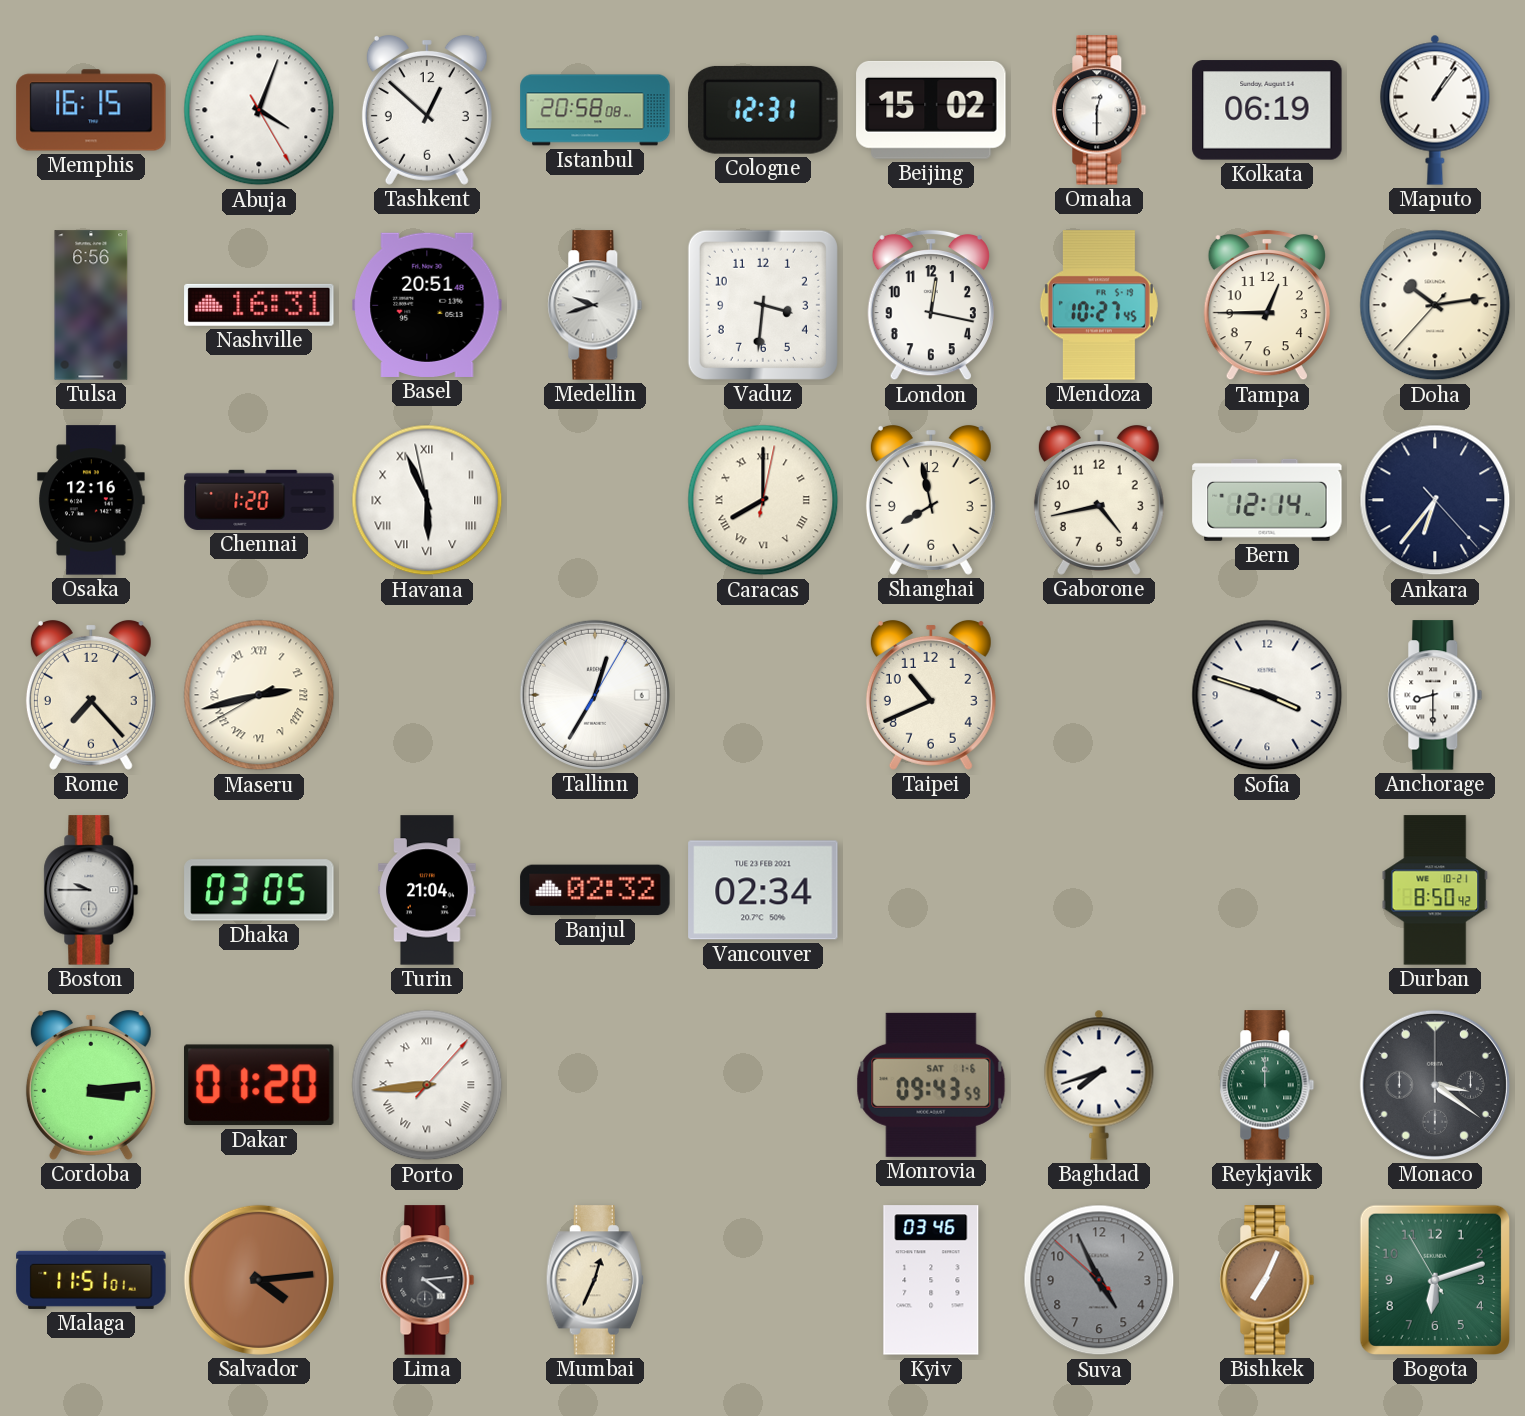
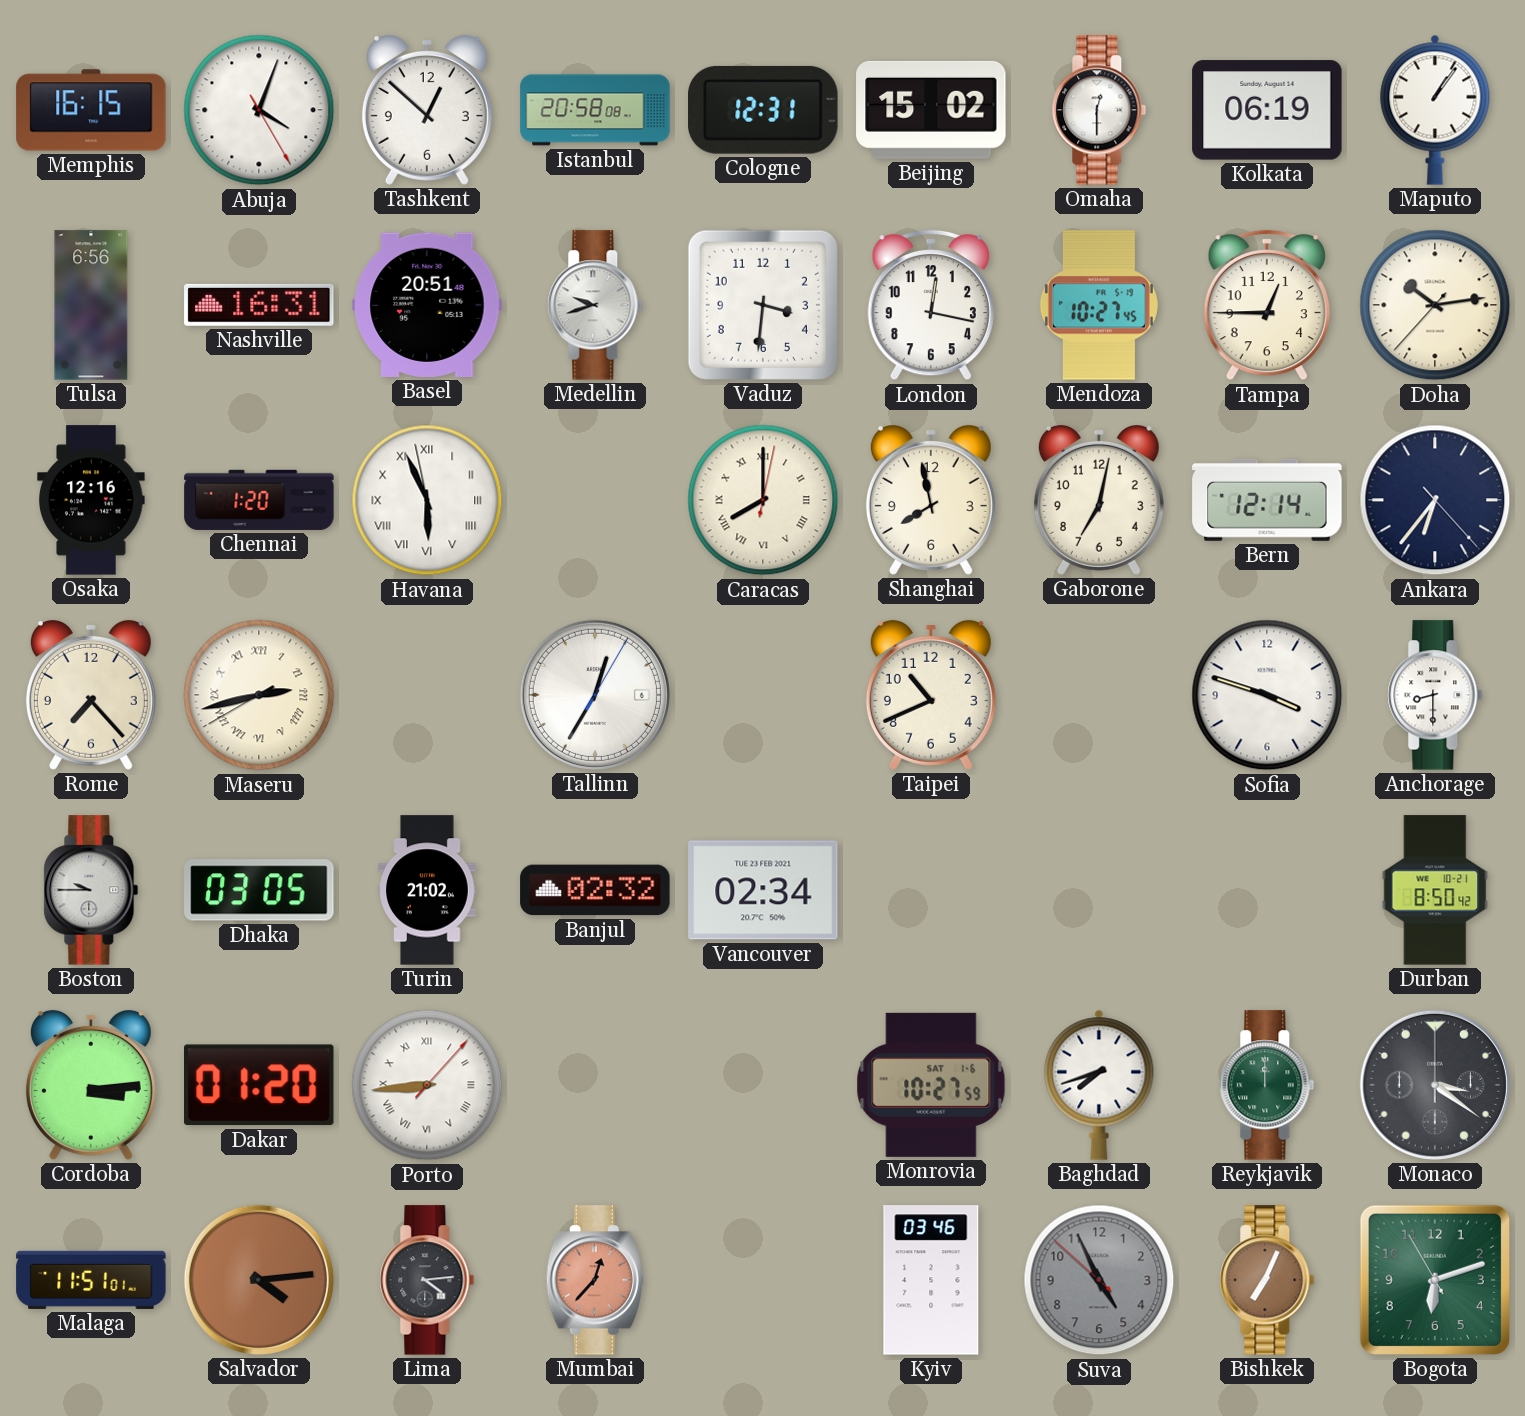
Gaborone: 4:43 -> 7:02
Turin: 21:04 -> 21:02
Monrovia: 09:43 -> 10:27
Mumbai: 12:34 -> 12:37
Mumbai dial: cream -> salmon
